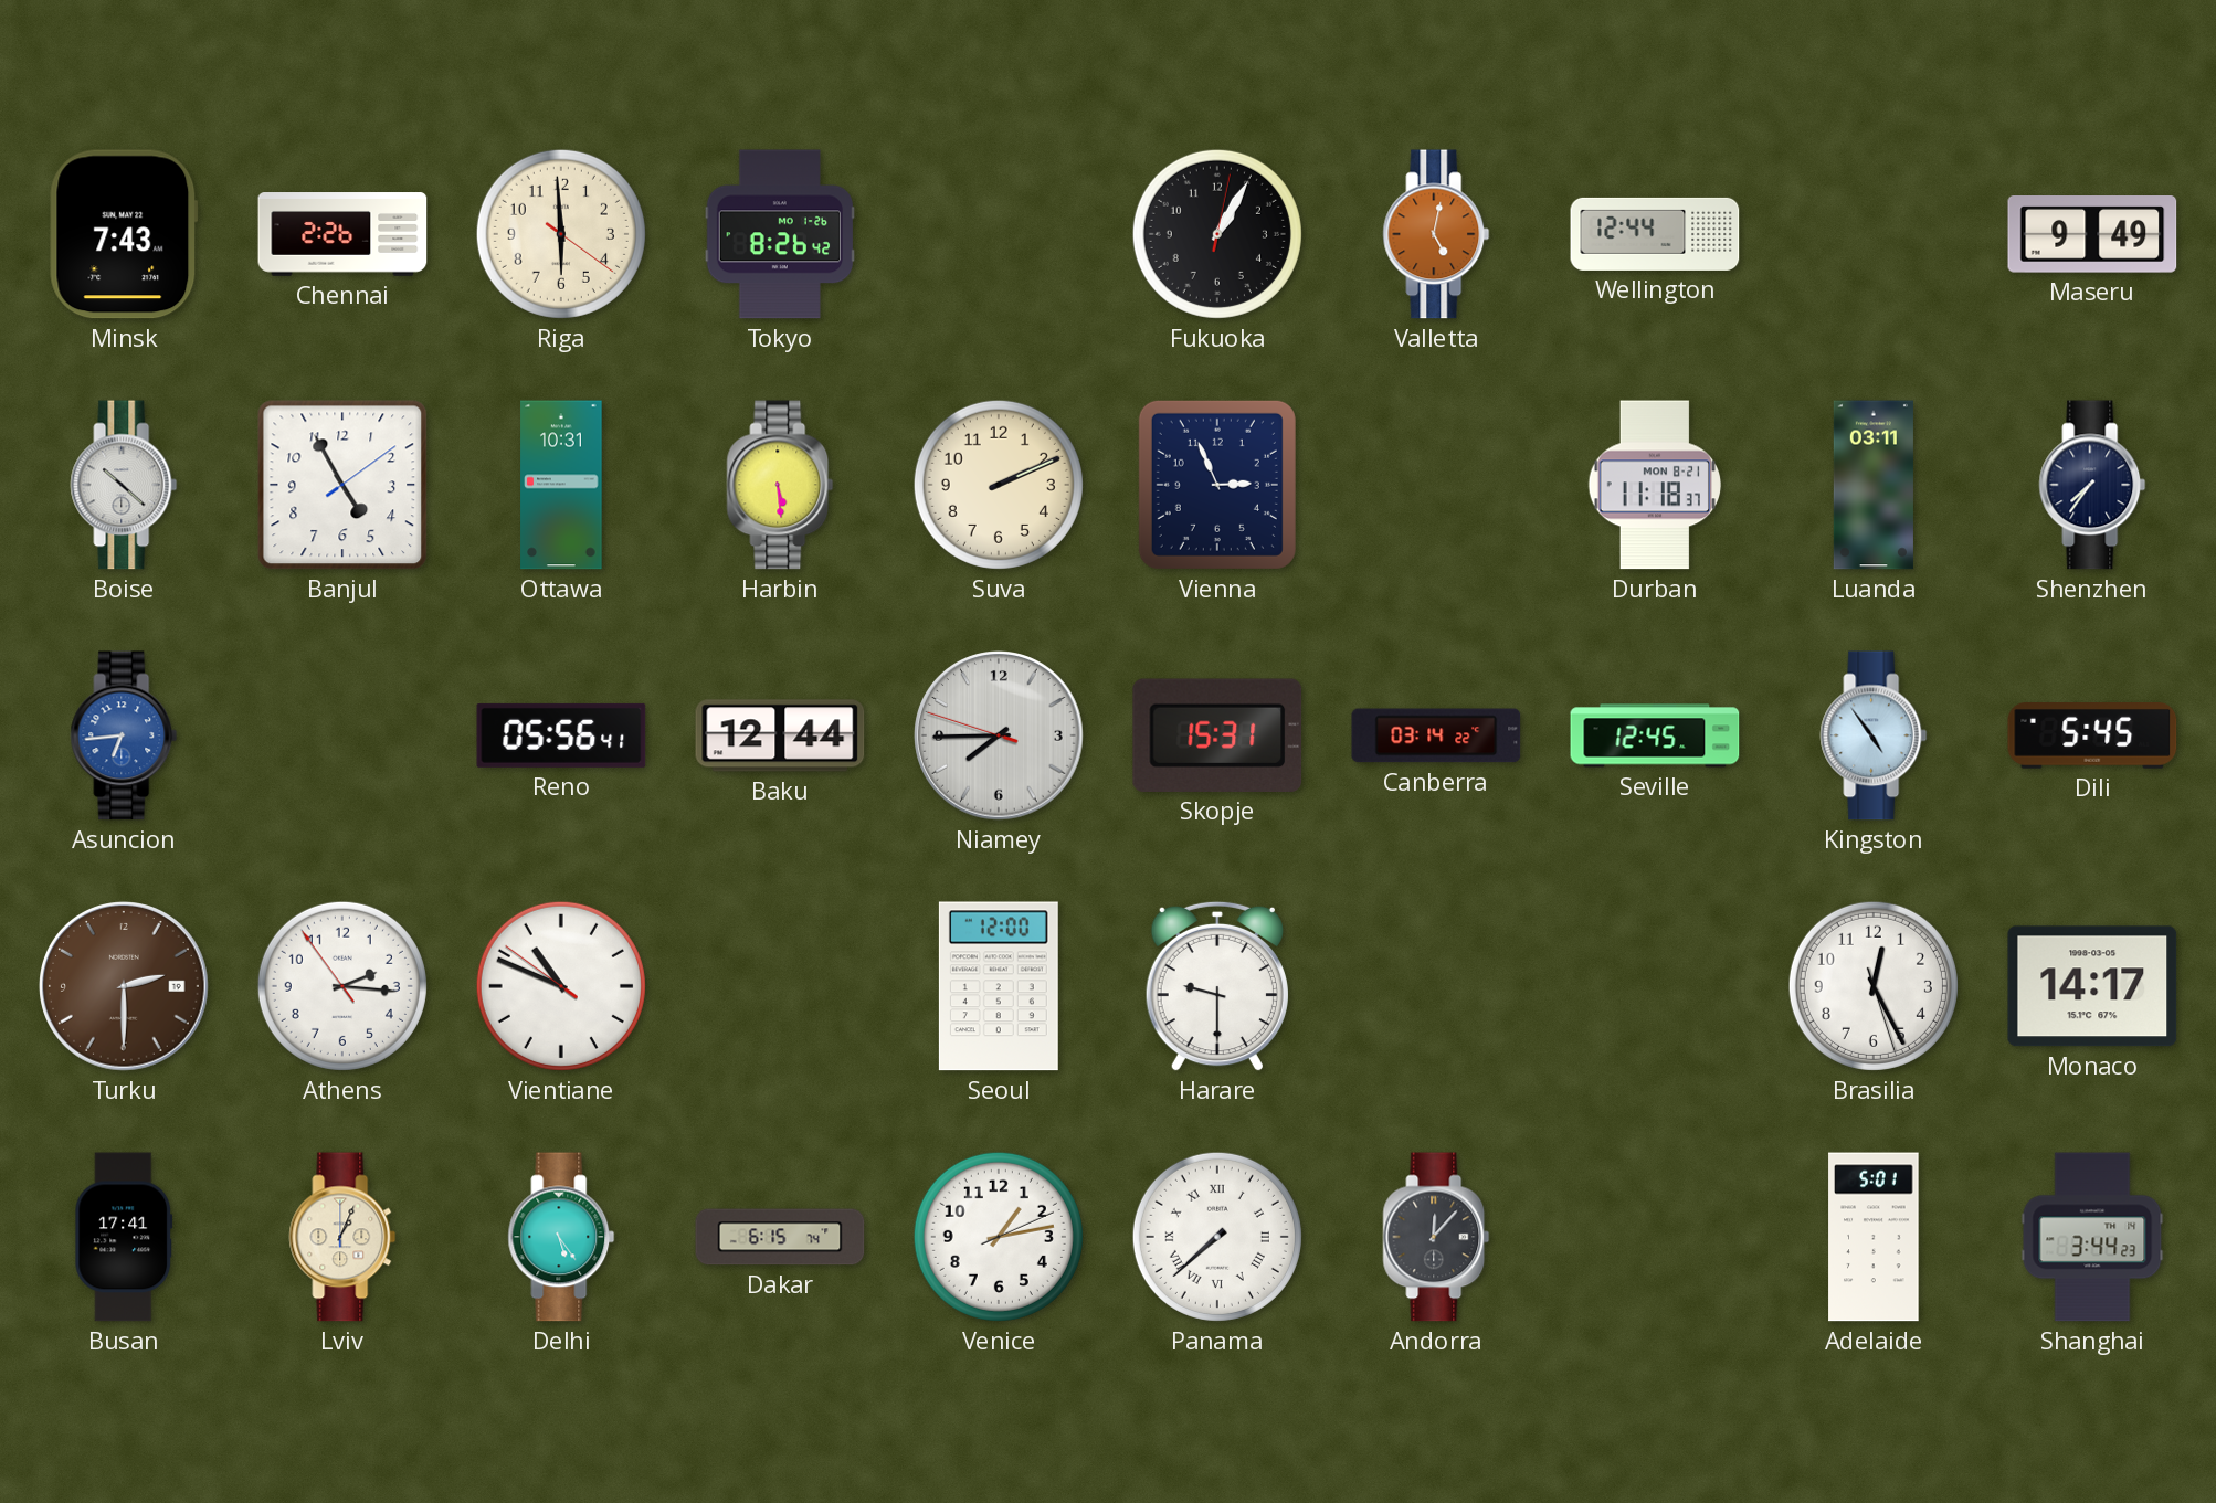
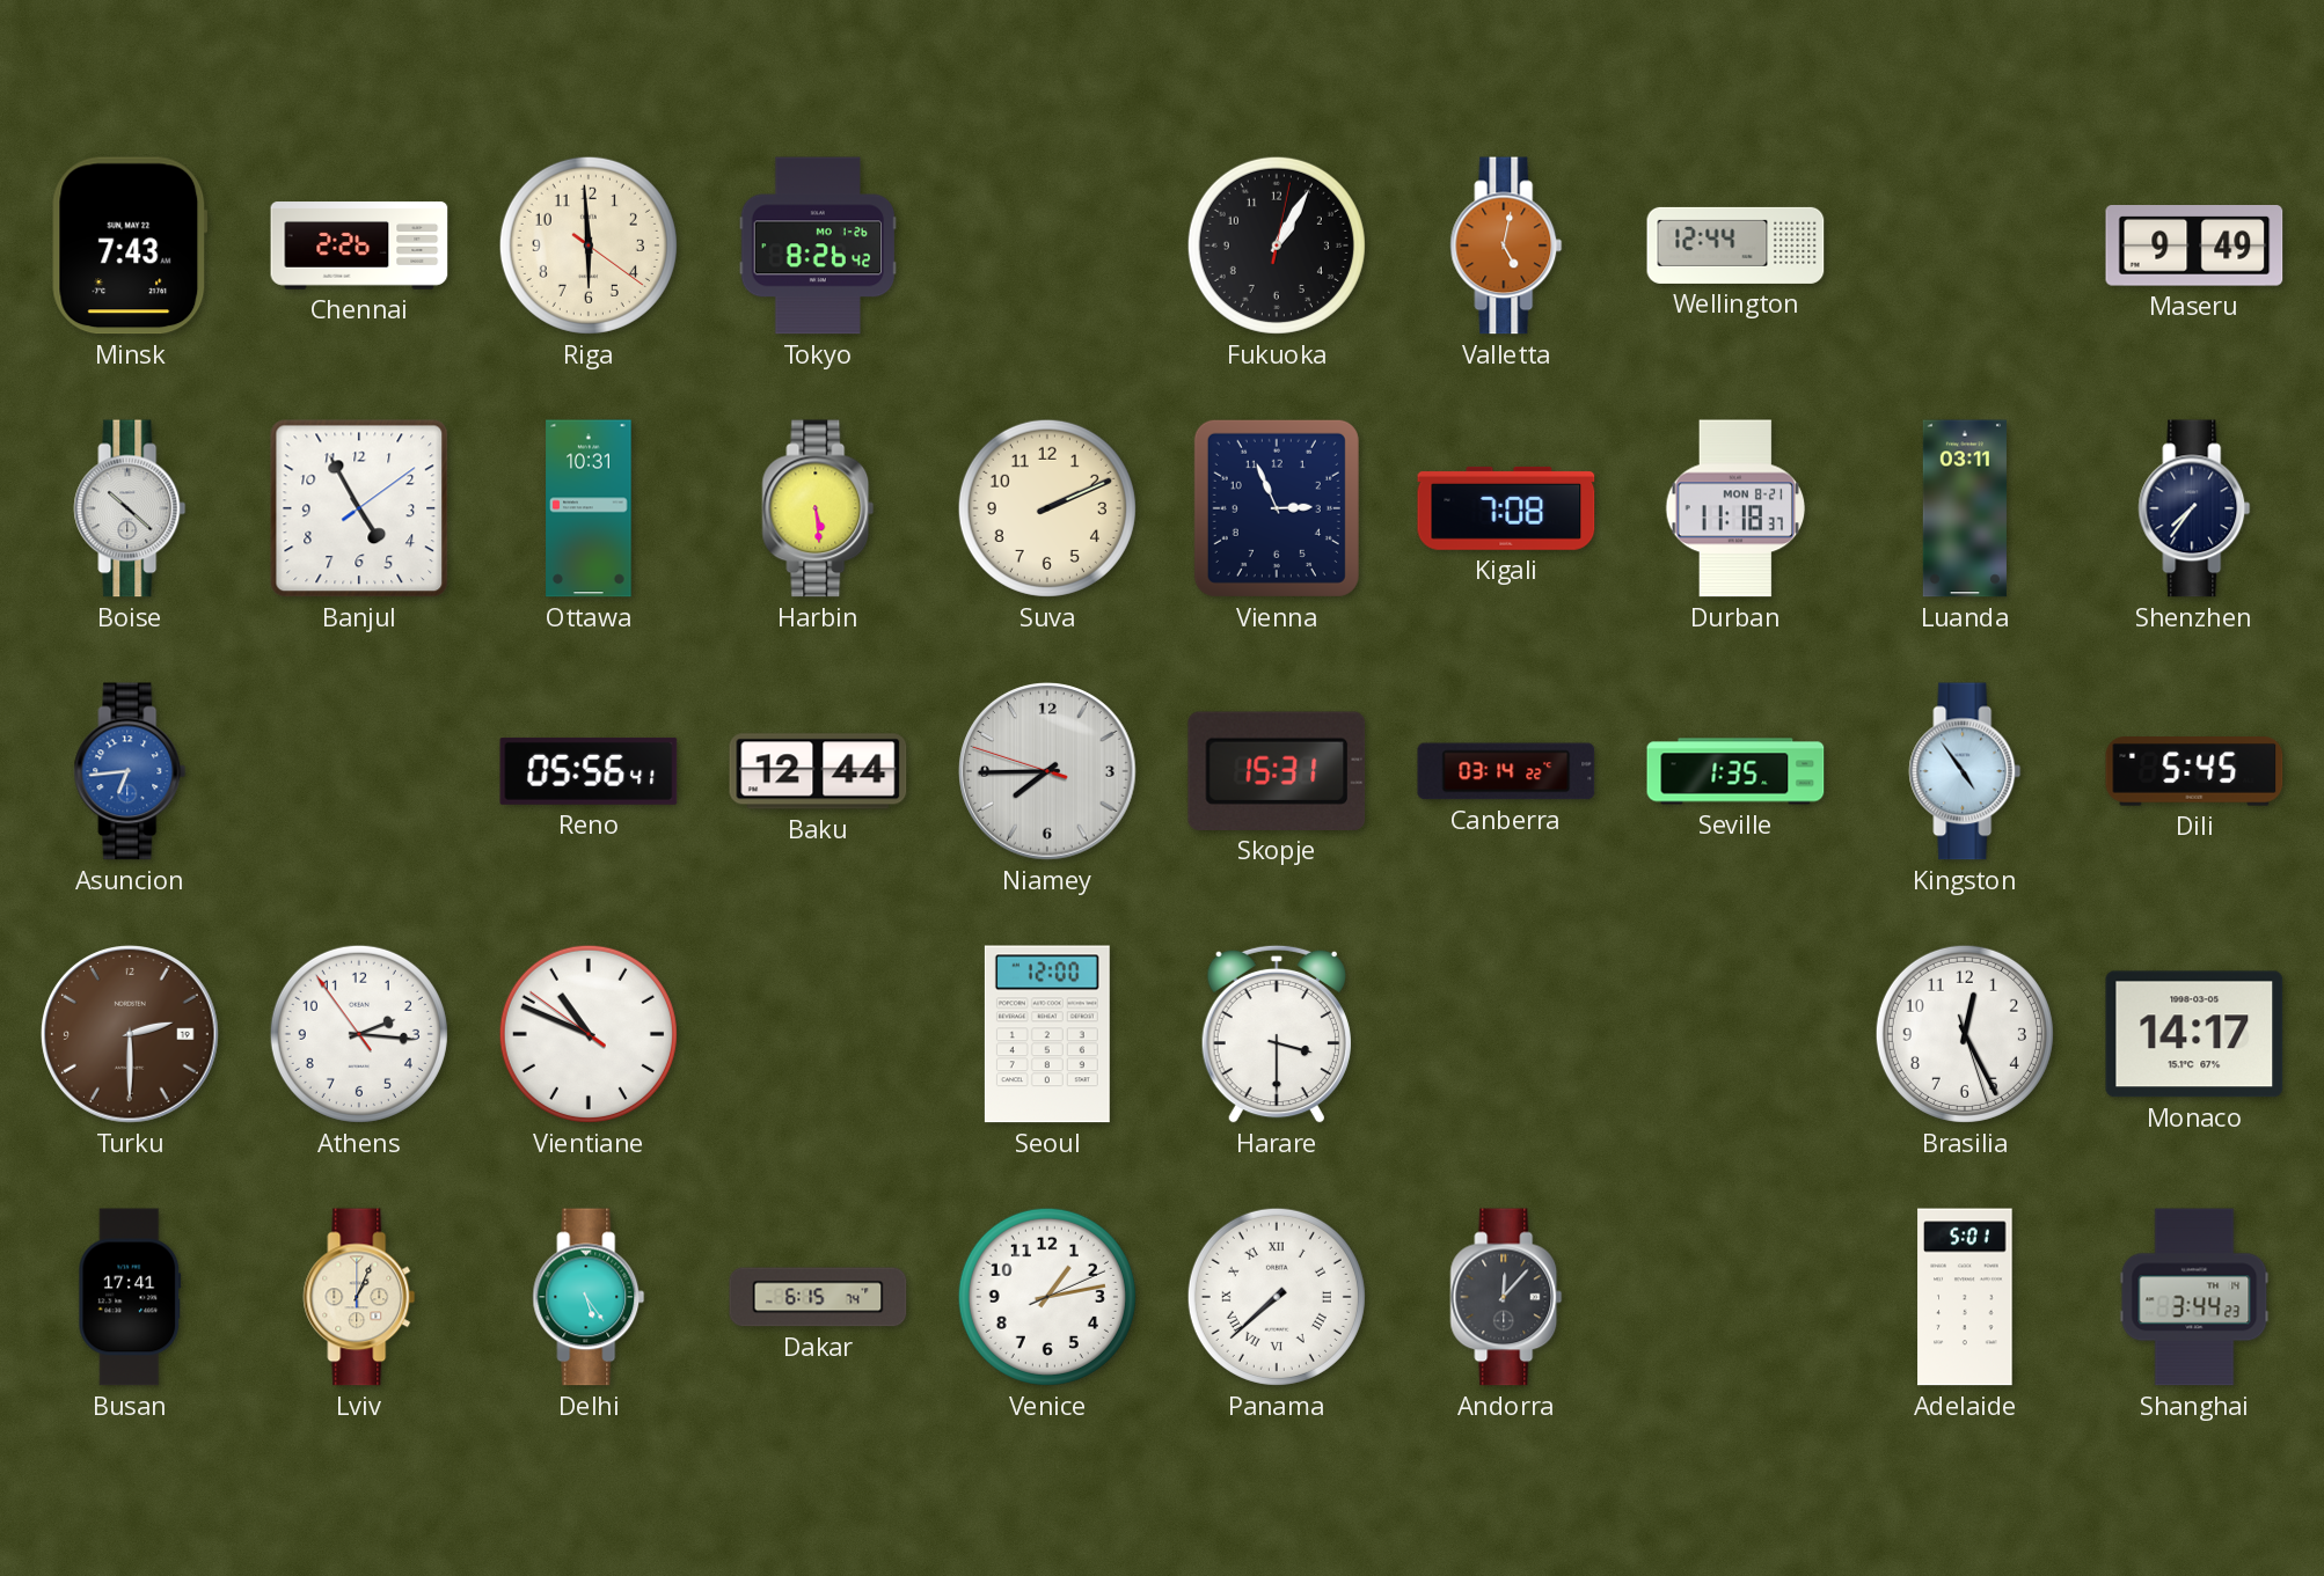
Kigali: none -> 7:08
Seville: 12:45 -> 1:35
Harare: 9:30 -> 3:30
